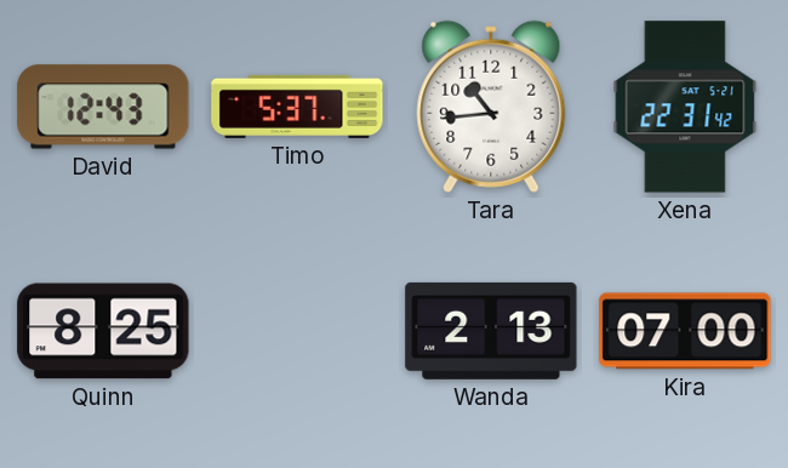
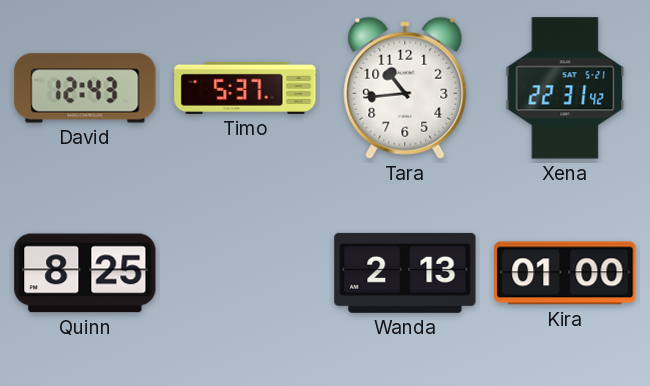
Kira: 07:00 -> 01:00
